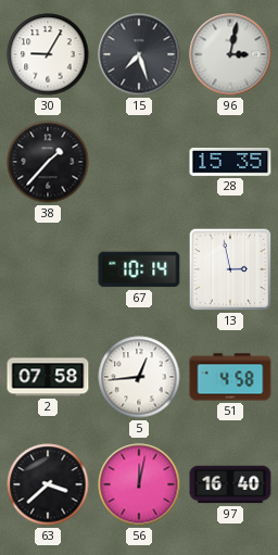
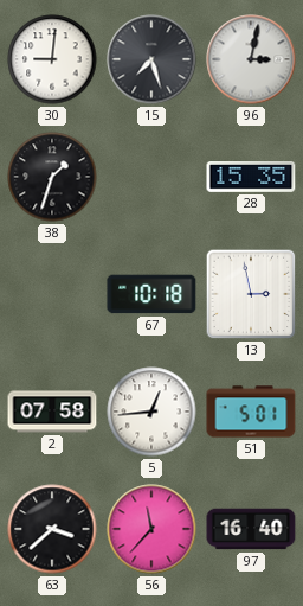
30: 9:05 -> 9:01
38: 1:37 -> 1:33
67: 10:14 -> 10:18
51: 4:58 -> 5:01
56: 12:02 -> 11:37
